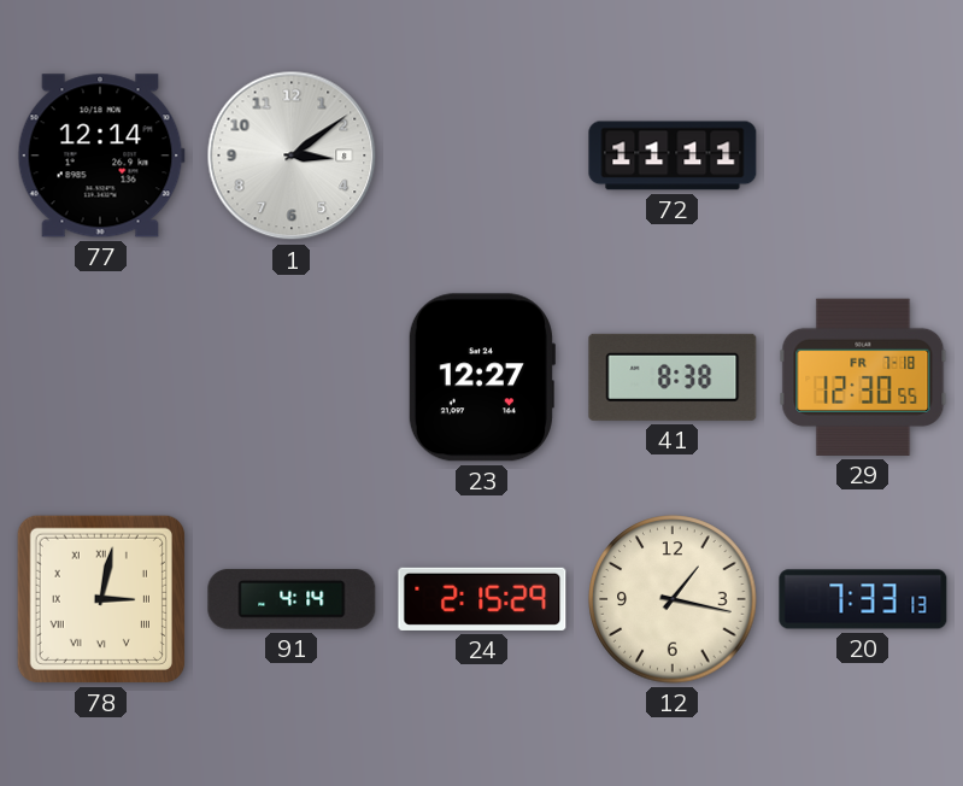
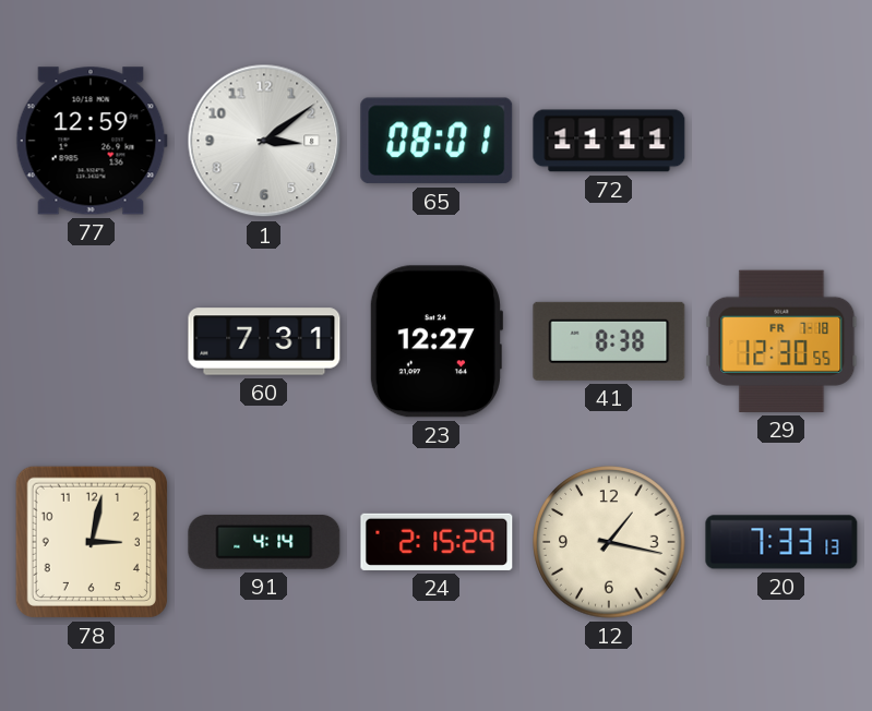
77: 12:14 -> 12:59
65: none -> 08:01
60: none -> 7:31
78 numerals: Roman -> Arabic
